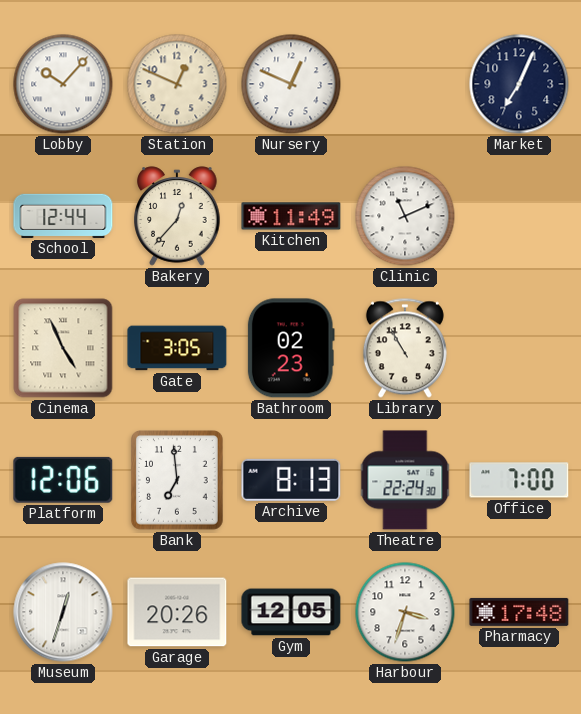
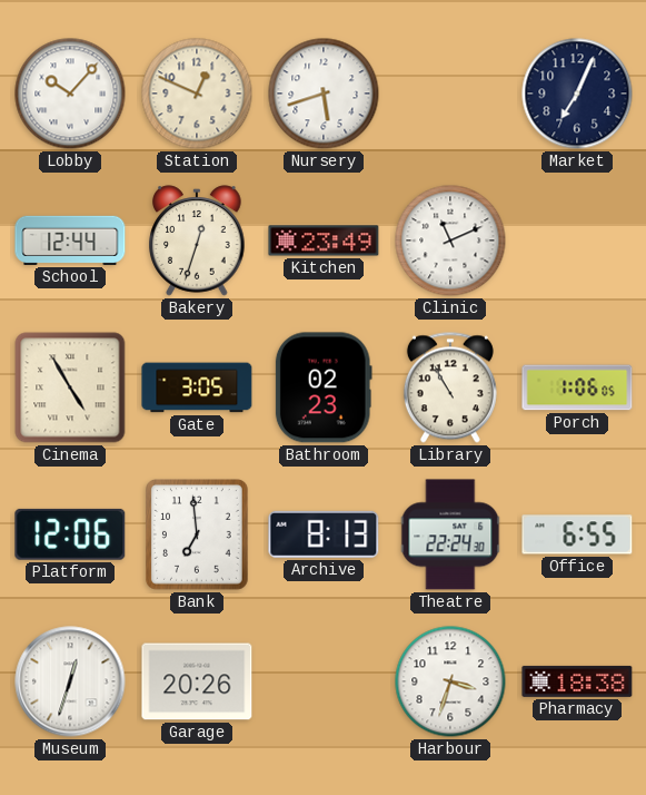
Nursery: 12:49 -> 5:42
Bakery: 12:37 -> 12:33
Kitchen: 11:49 -> 23:49
Cinema: 4:56 -> 4:55
Porch: none -> 1:06
Office: 7:00 -> 6:55
Gym: 12:05 -> none
Pharmacy: 17:48 -> 18:38
